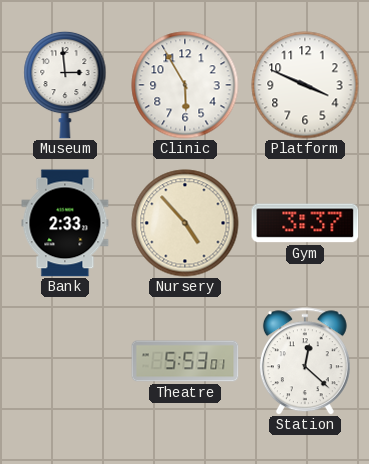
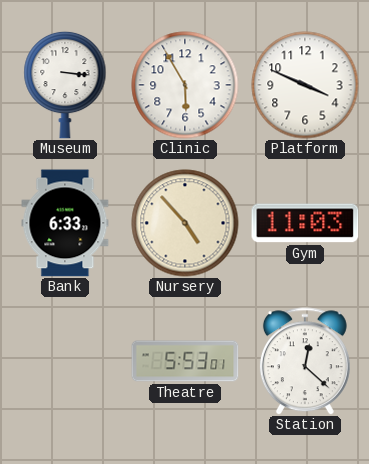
Museum: 2:59 -> 3:16
Bank: 2:33 -> 6:33
Gym: 3:37 -> 11:03
